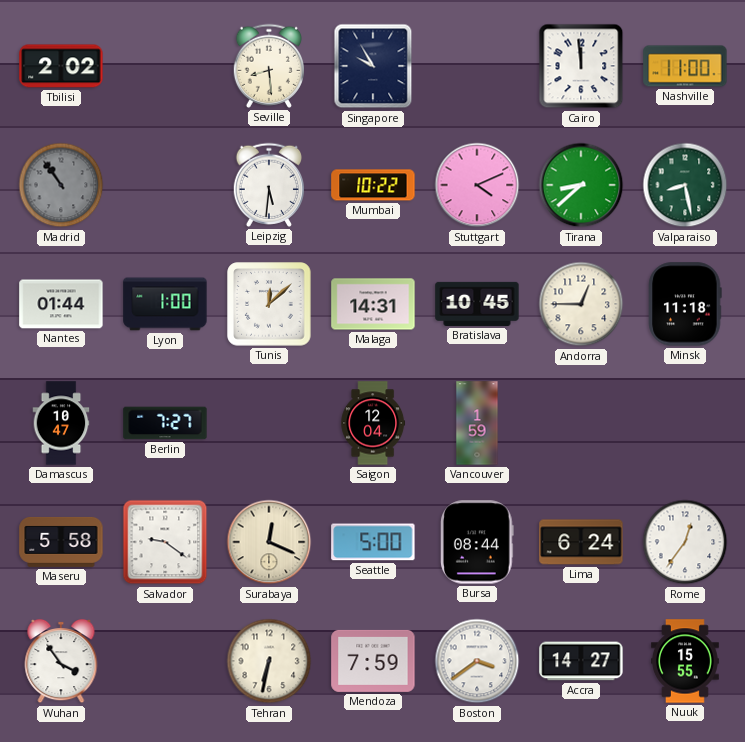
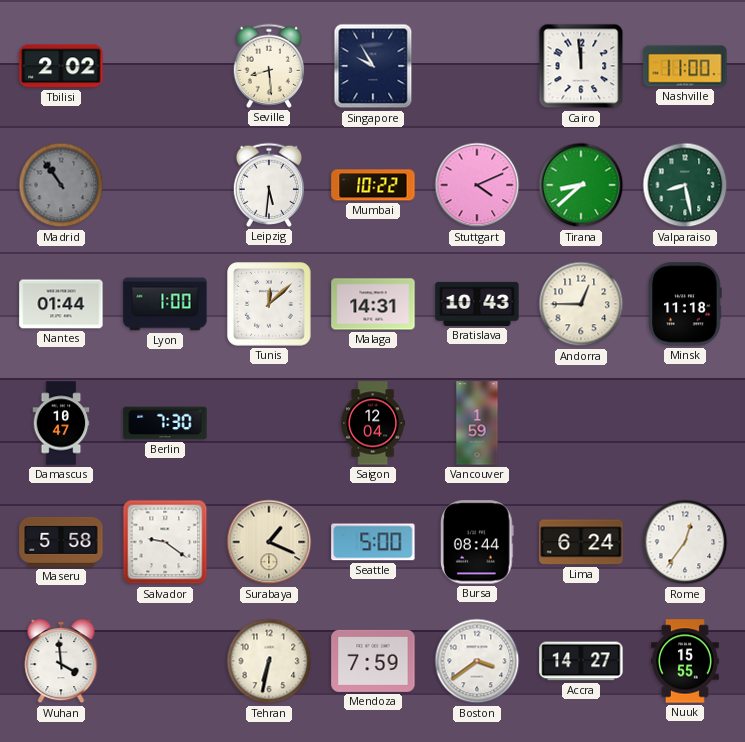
Bratislava: 10:45 -> 10:43
Berlin: 7:27 -> 7:30
Surabaya: 12:19 -> 1:19
Wuhan: 3:54 -> 3:59
